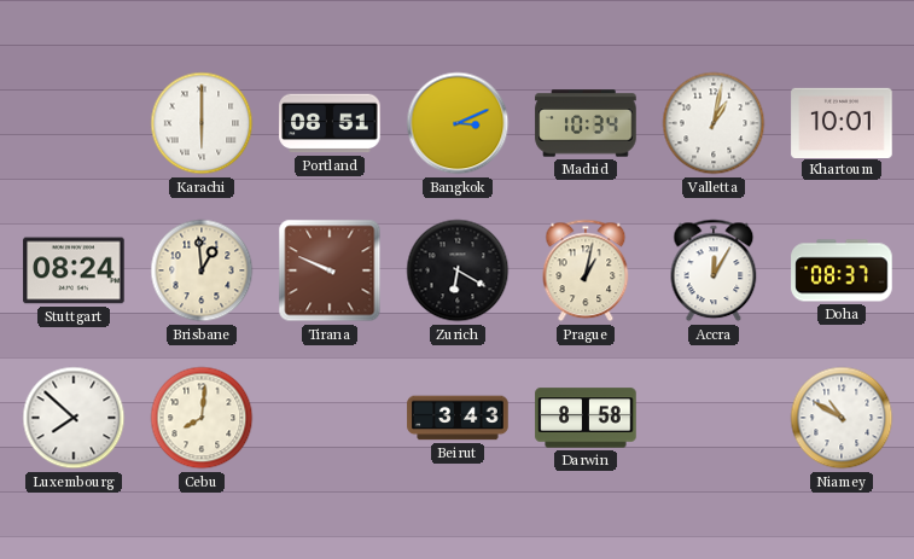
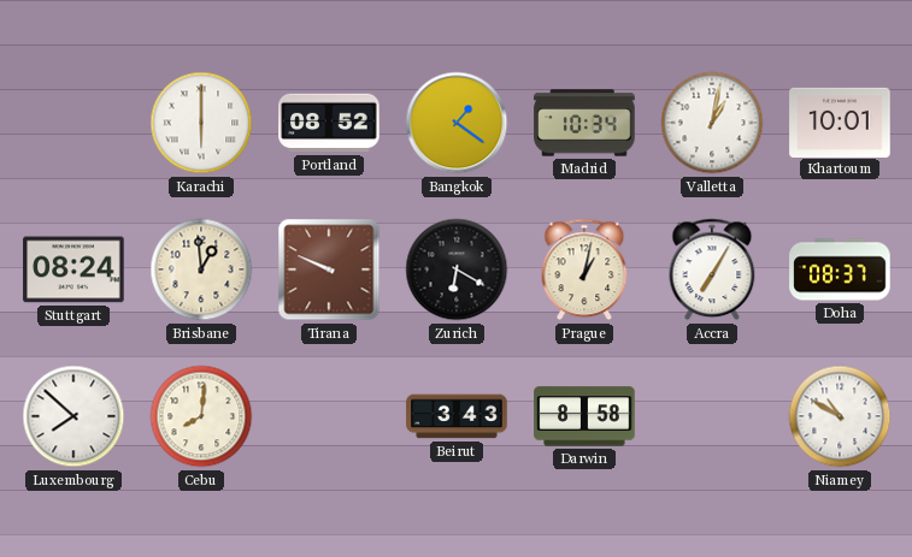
Portland: 08:51 -> 08:52
Bangkok: 3:11 -> 1:21
Accra: 12:05 -> 7:05
